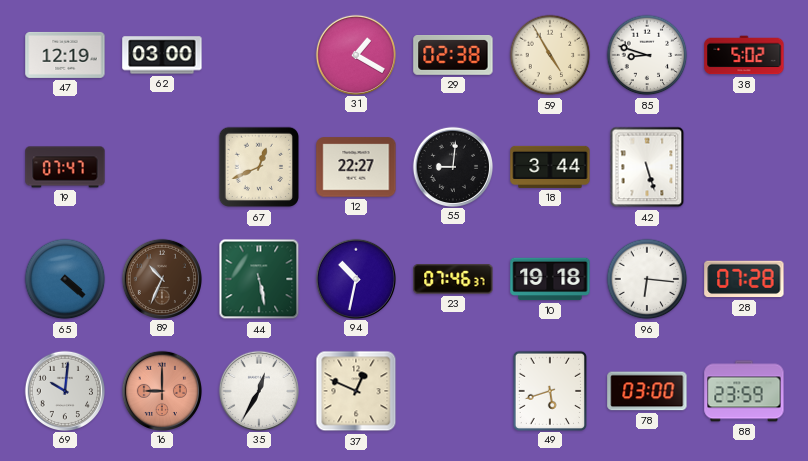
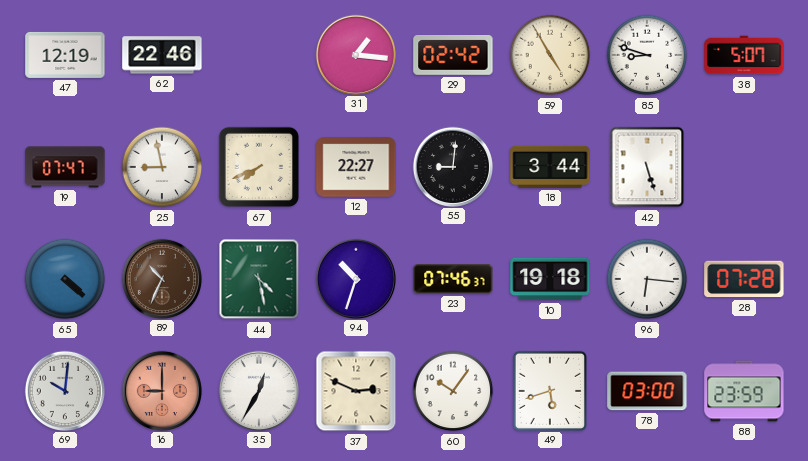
62: 03:00 -> 22:46
31: 1:20 -> 1:16
29: 02:38 -> 02:42
38: 5:02 -> 5:07
25: none -> 8:58
67: 12:41 -> 7:41
44: 5:28 -> 4:28
94: 10:32 -> 10:33
37: 12:49 -> 2:49
60: none -> 10:06
